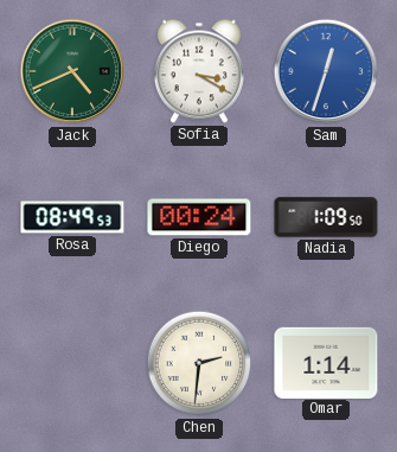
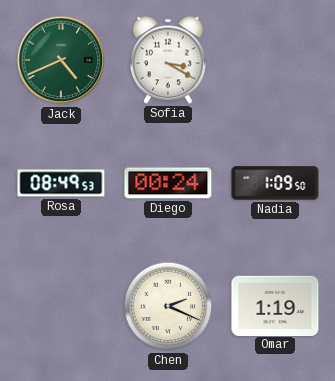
Sam: 12:33 -> none
Chen: 2:31 -> 2:19
Omar: 1:14 -> 1:19
